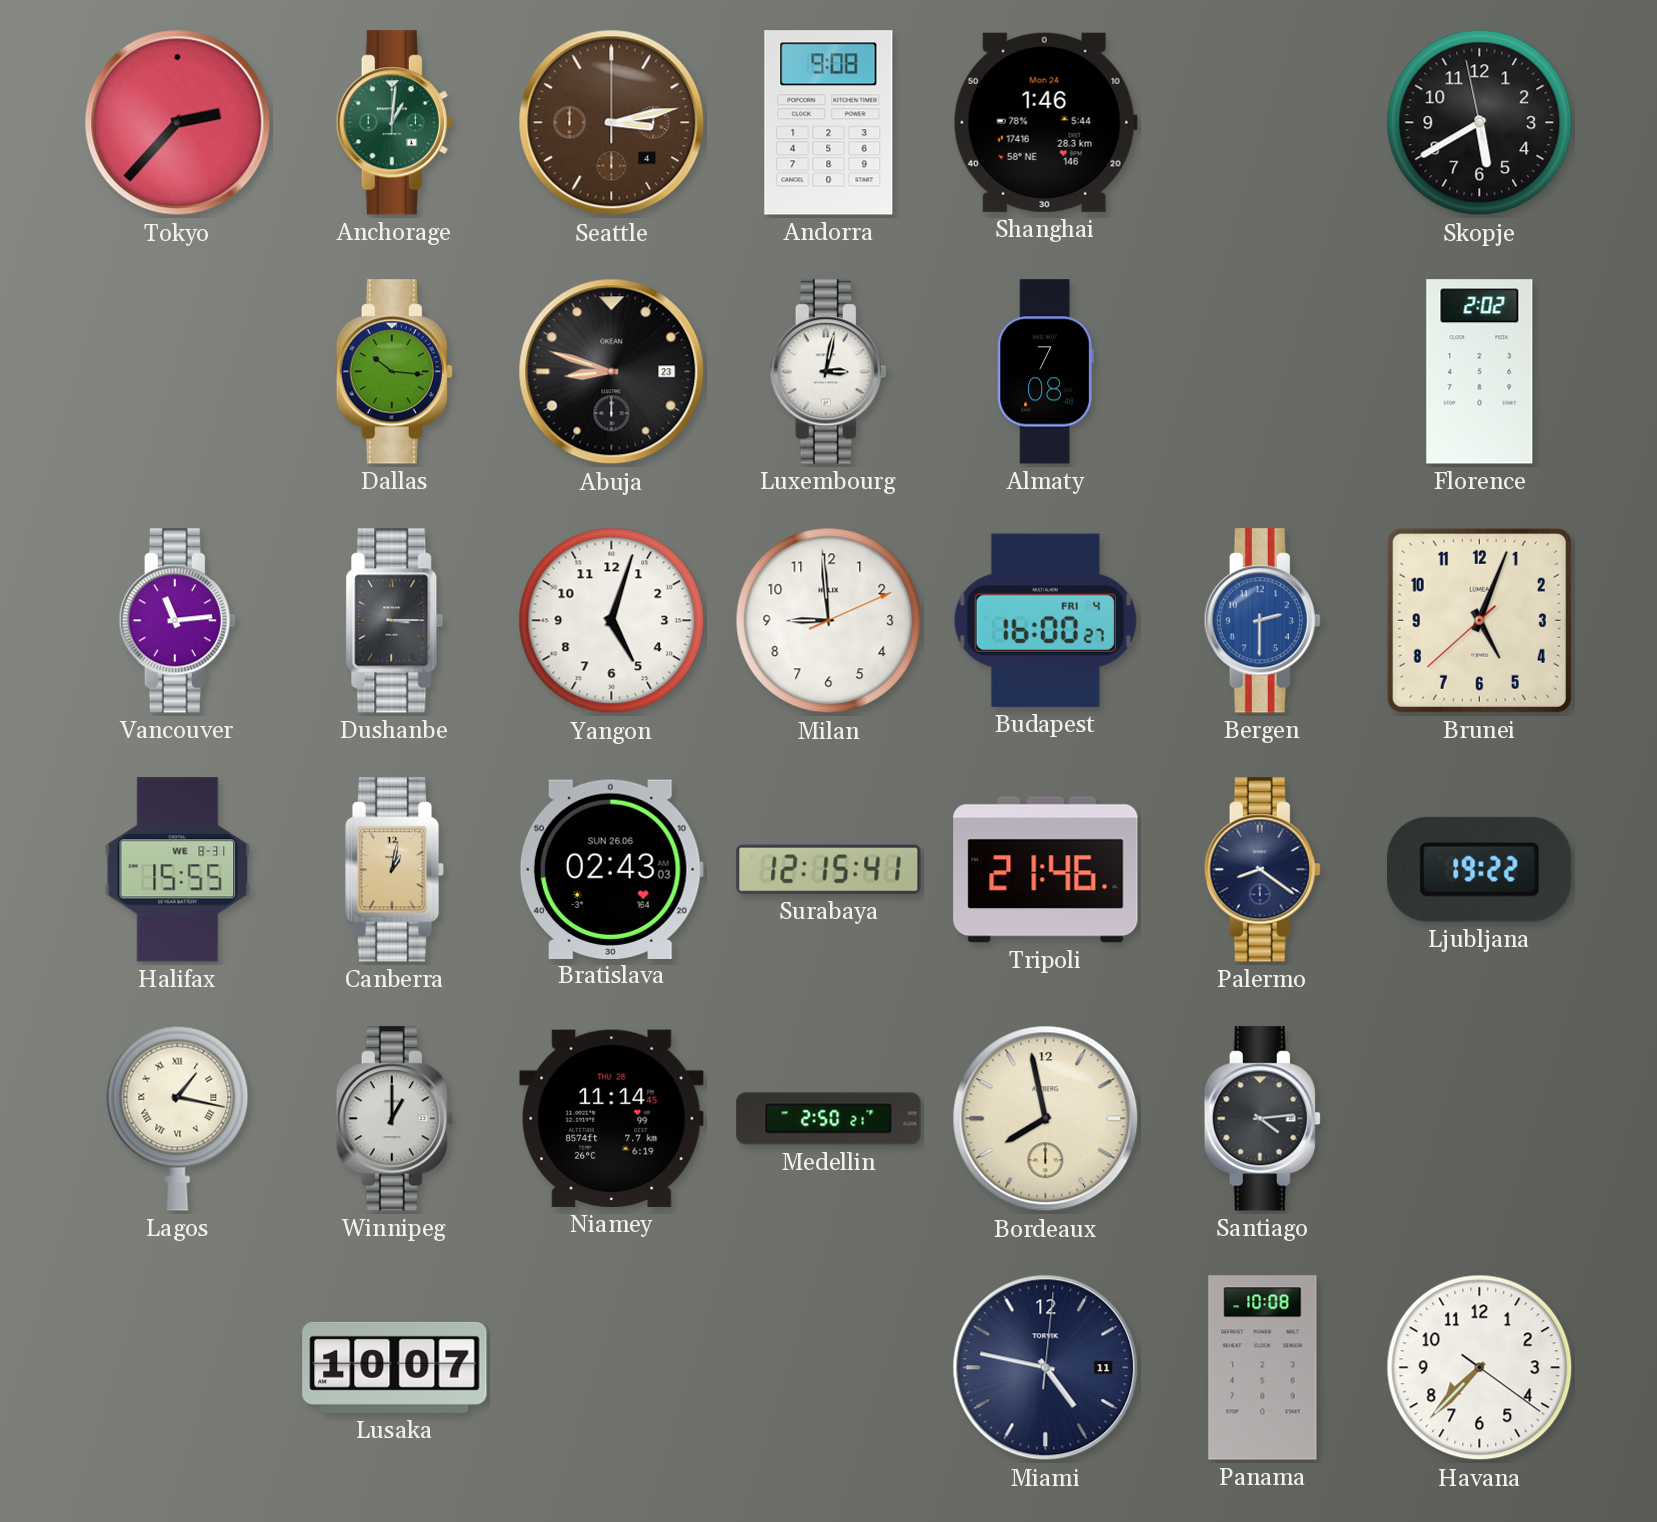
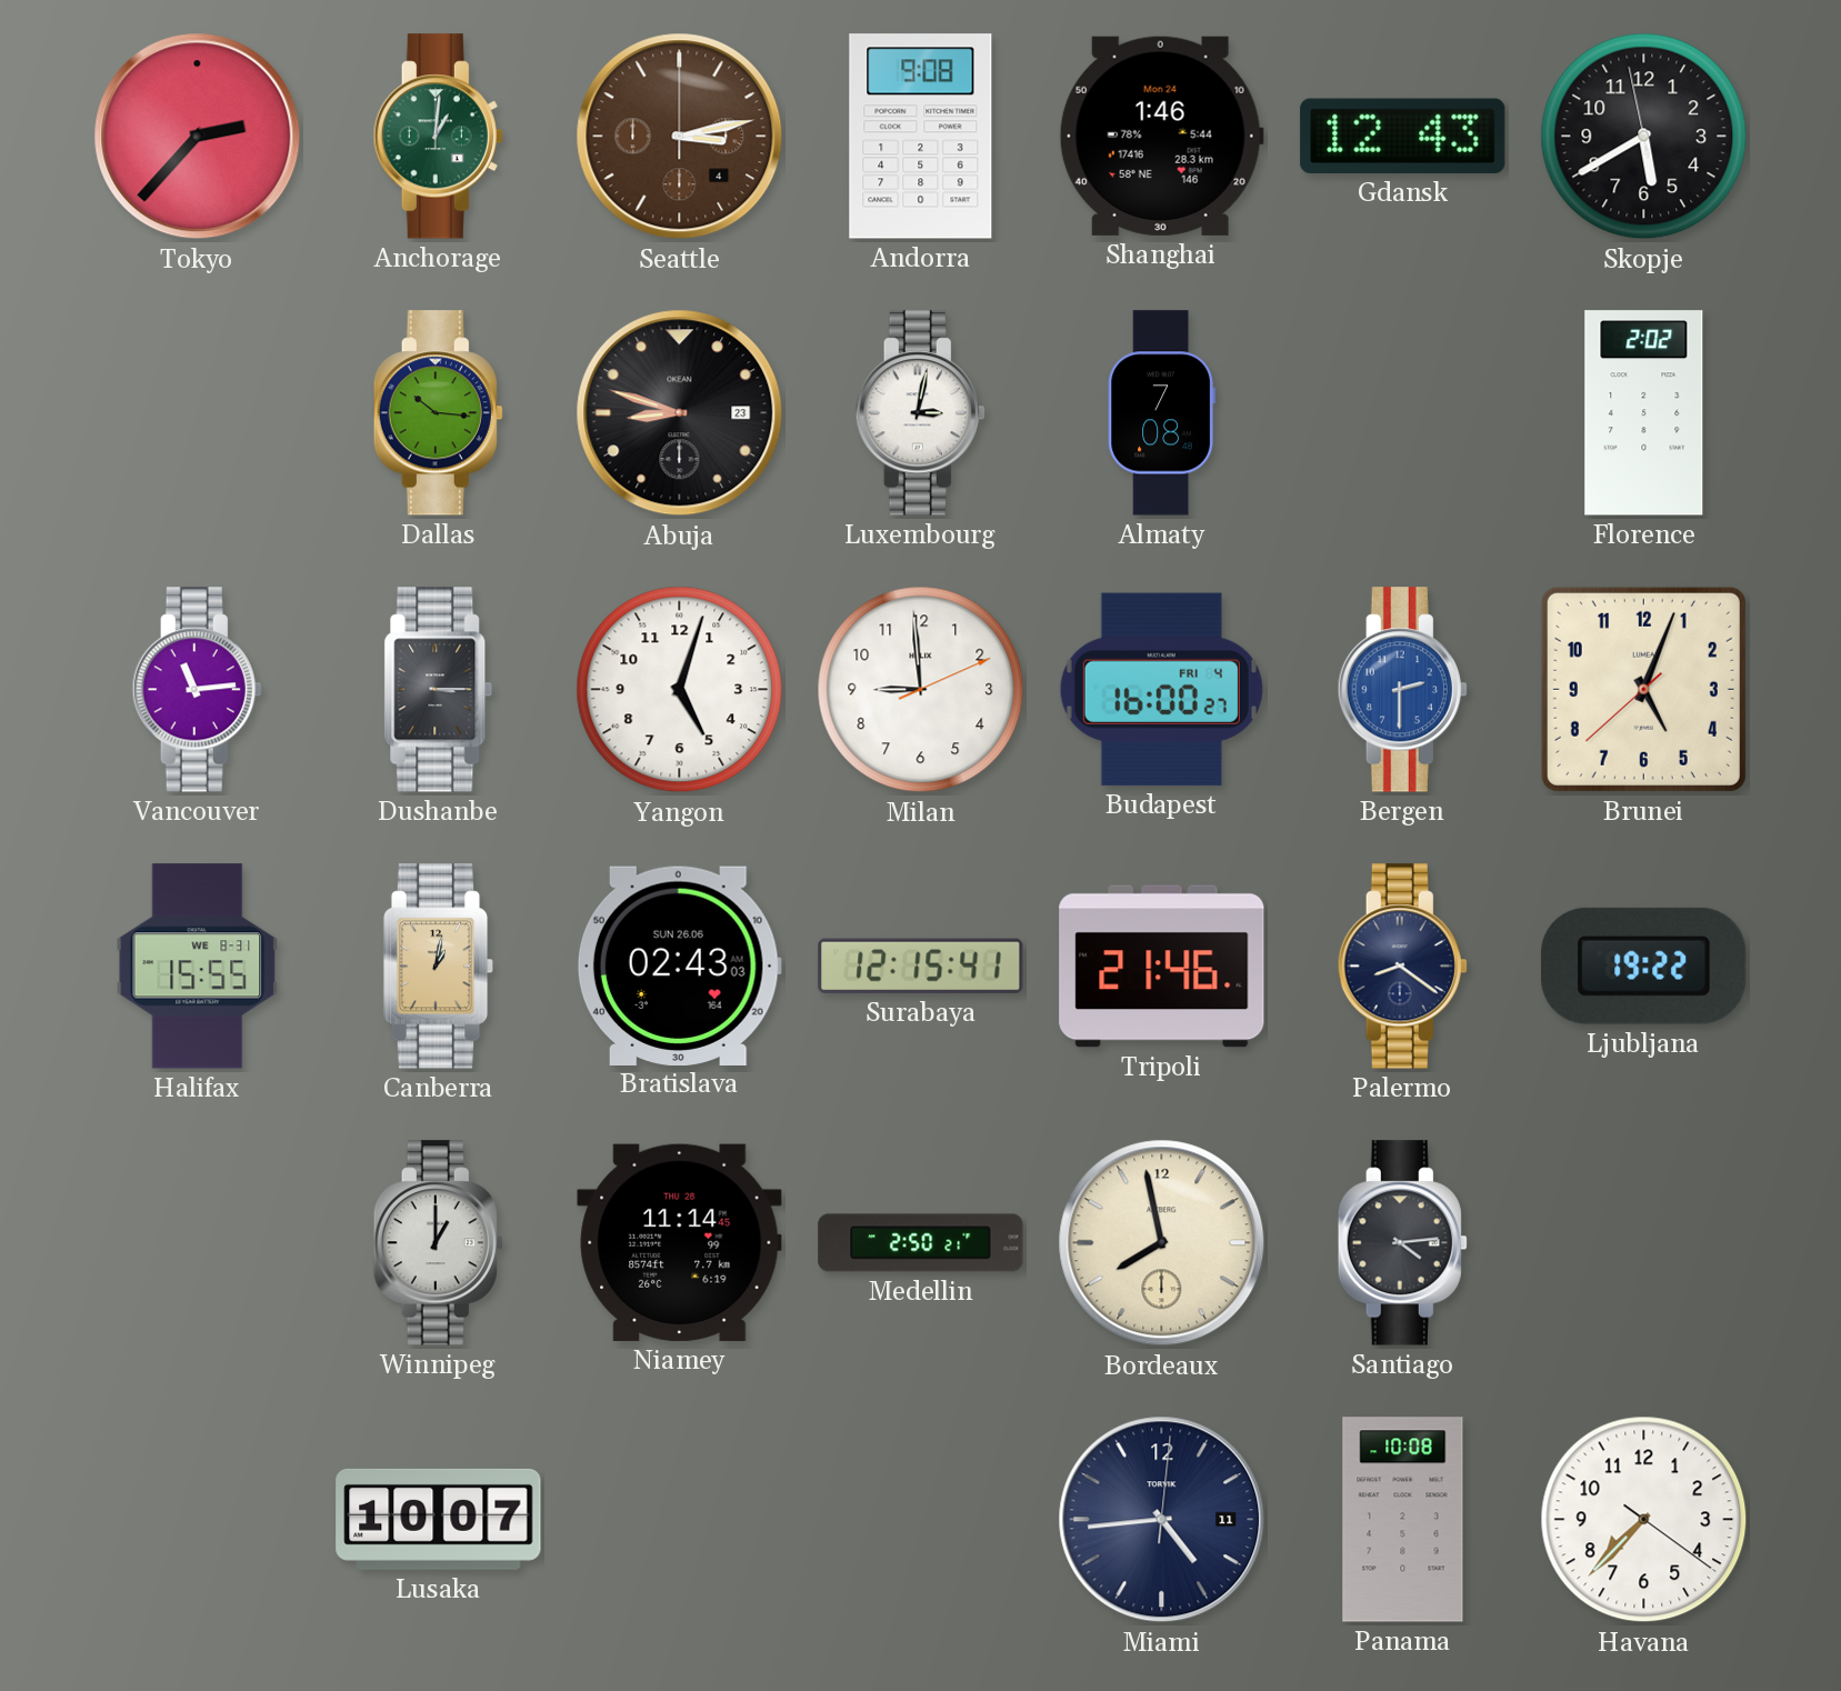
Gdansk: none -> 12:43
Lagos: 1:17 -> none
Miami: 4:47 -> 4:44
